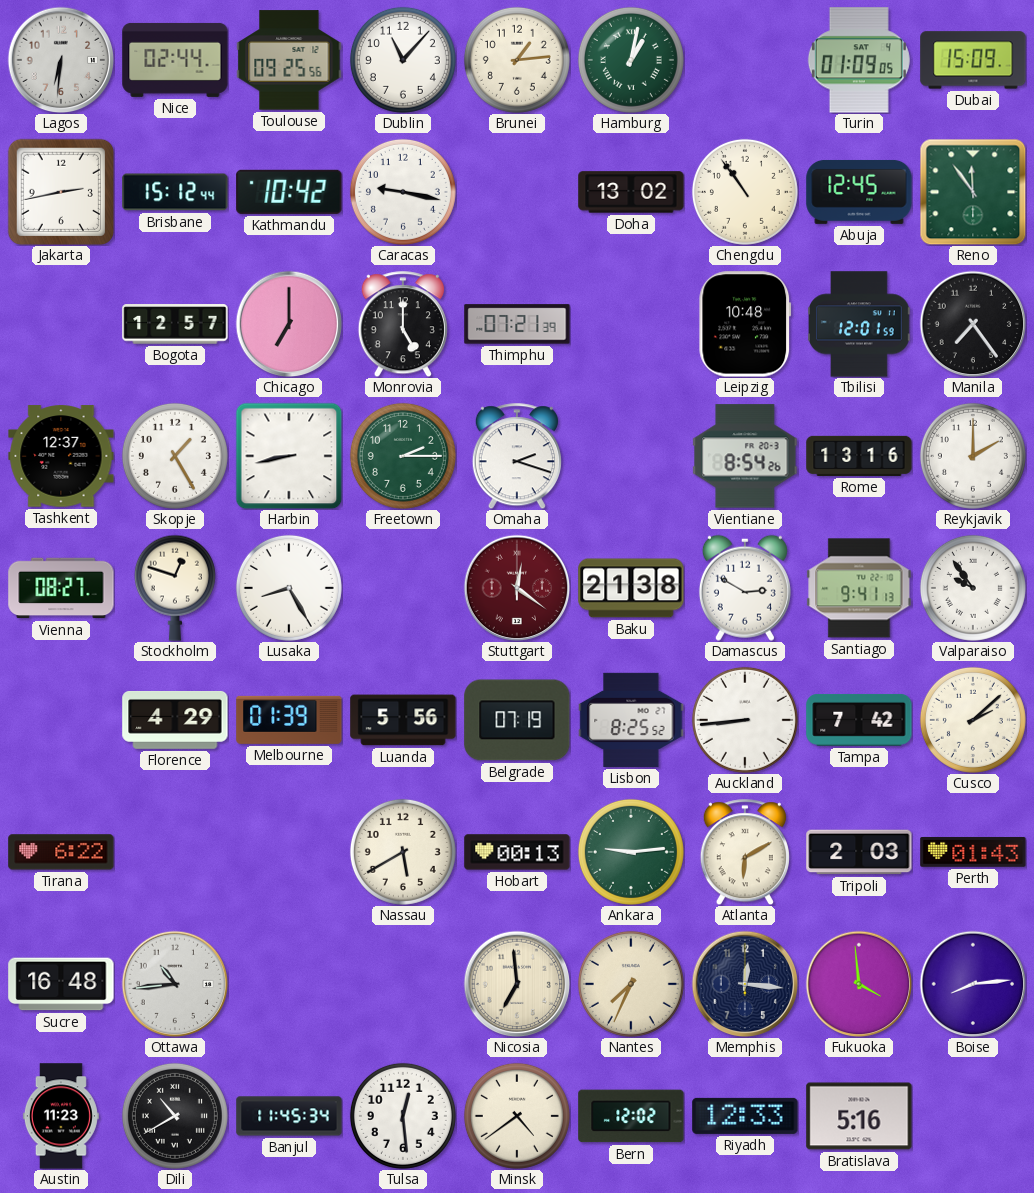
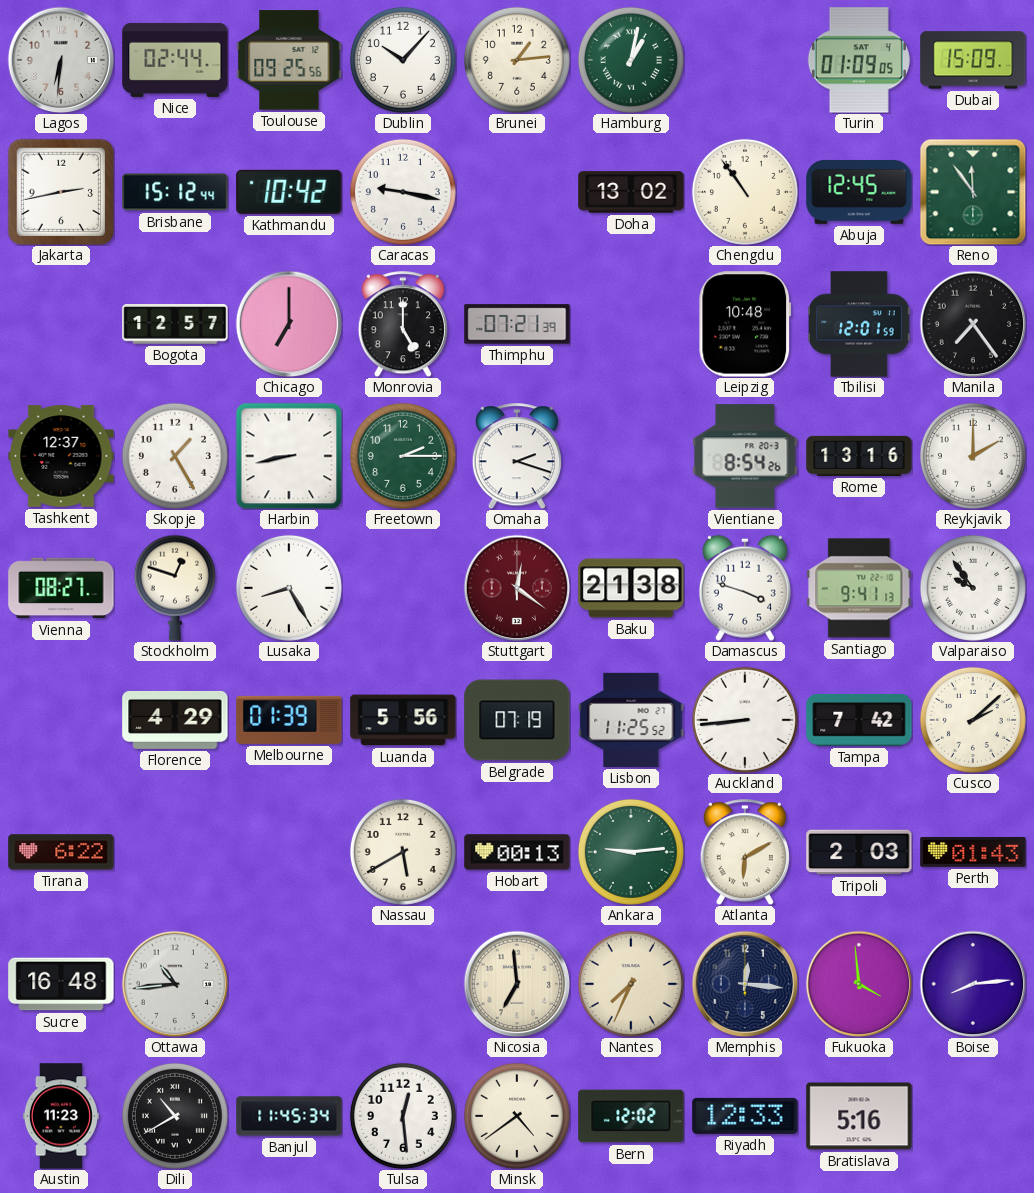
Dublin: 11:07 -> 10:07
Damascus: 2:50 -> 3:48
Lisbon: 8:25 -> 11:25
